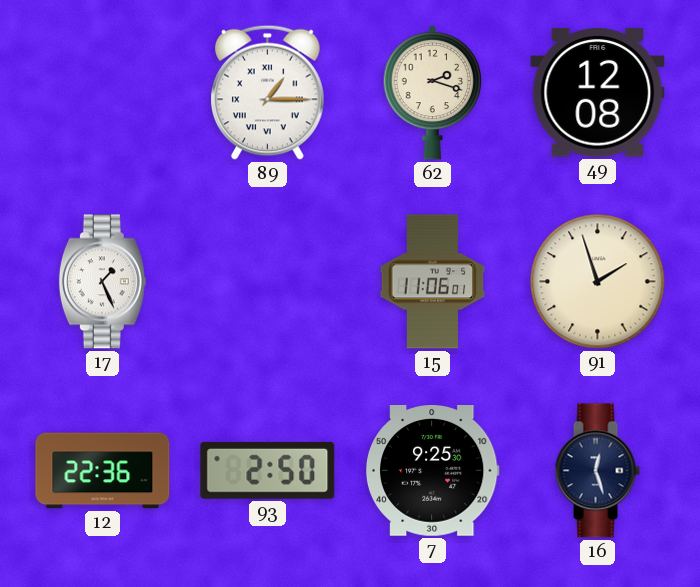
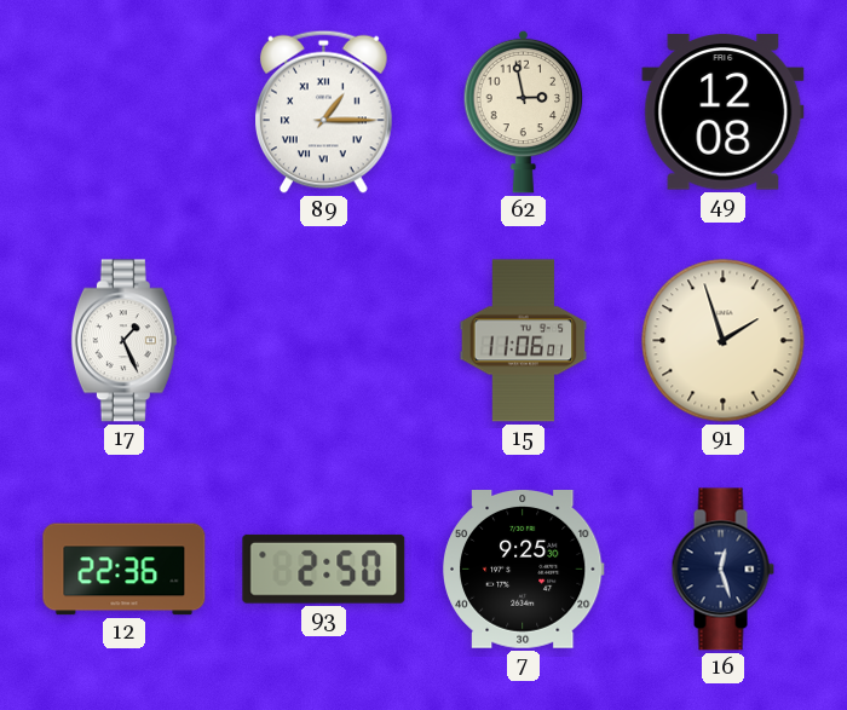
62: 2:18 -> 2:58
